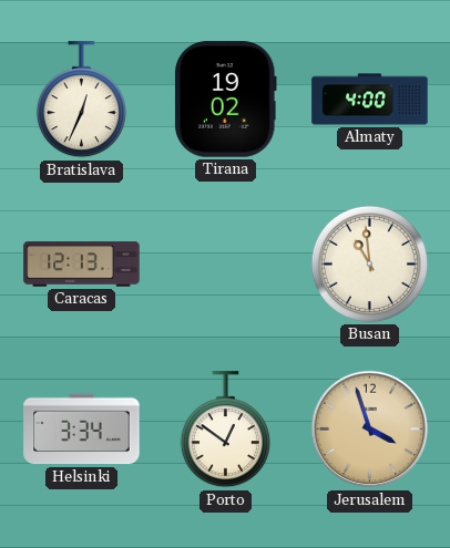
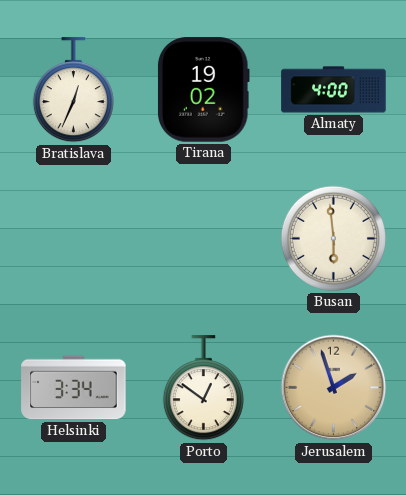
Caracas: 12:13 -> none
Busan: 10:59 -> 5:59
Jerusalem: 3:57 -> 1:57
